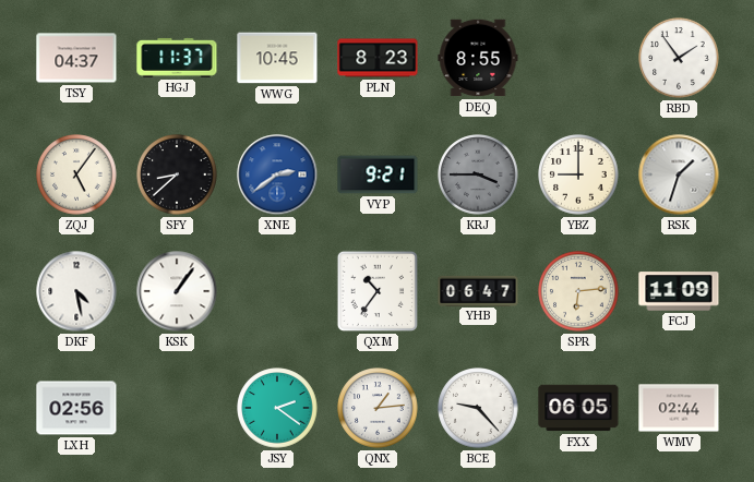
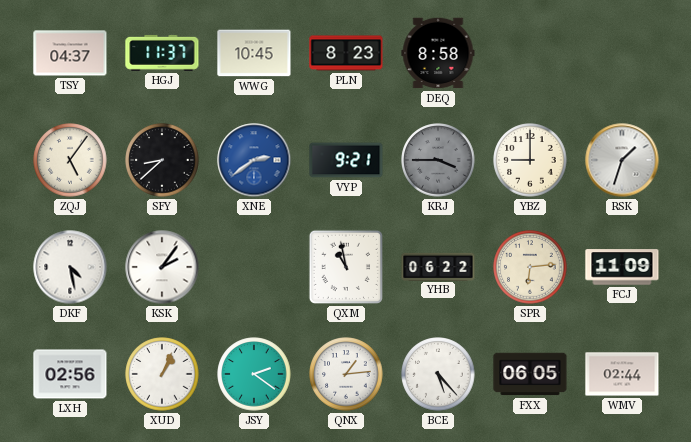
DEQ: 8:55 -> 8:58
RBD: 1:54 -> none
KSK: 1:06 -> 2:06
QXM: 10:36 -> 10:58
YHB: 06:47 -> 06:22
XUD: none -> 1:04
BCE: 9:23 -> 5:23
